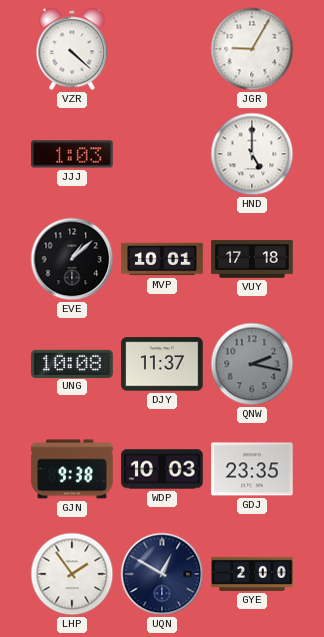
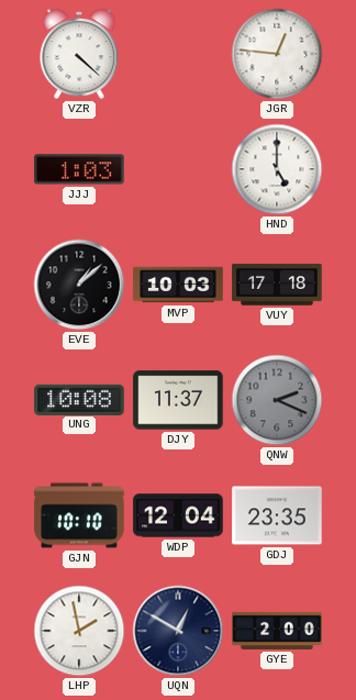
JGR: 9:05 -> 12:46
MVP: 10:01 -> 10:03
QNW: 2:17 -> 2:19
GJN: 9:38 -> 10:10
WDP: 10:03 -> 12:04
LHP: 1:54 -> 1:58
